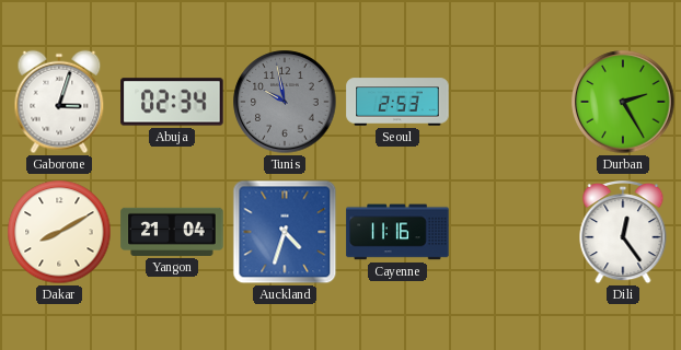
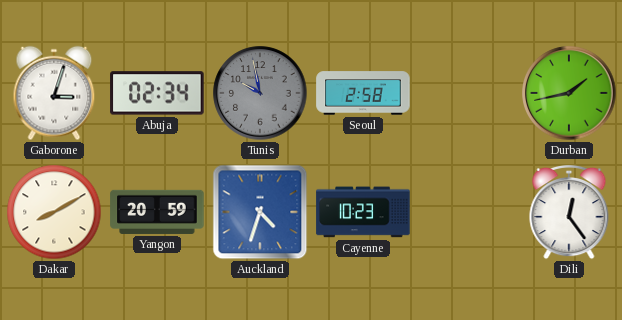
Seoul: 2:53 -> 2:58
Durban: 2:25 -> 1:43
Yangon: 21:04 -> 20:59
Cayenne: 11:16 -> 10:23
